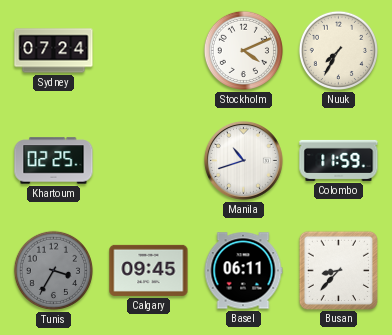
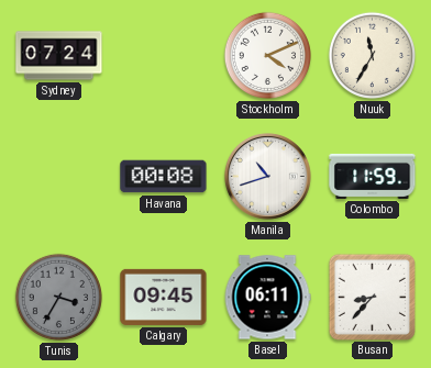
Nuuk: 7:35 -> 11:35
Khartoum: 02:25 -> none
Havana: none -> 00:08
